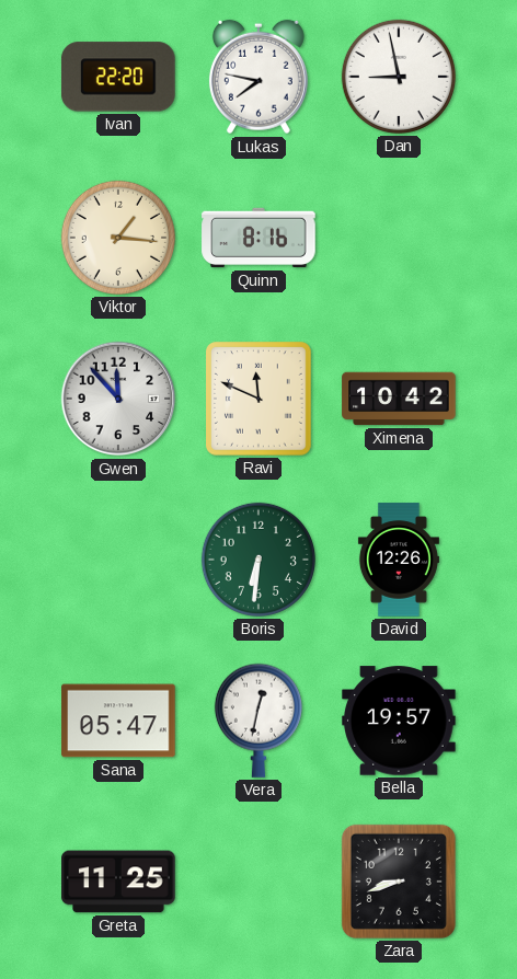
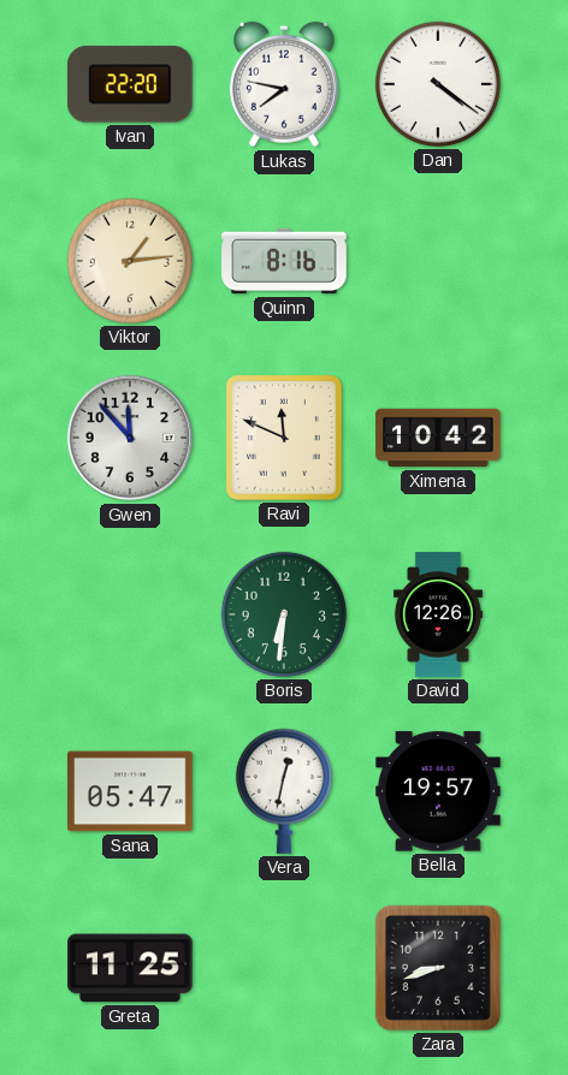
Dan: 8:58 -> 4:21
Viktor: 1:16 -> 1:14
